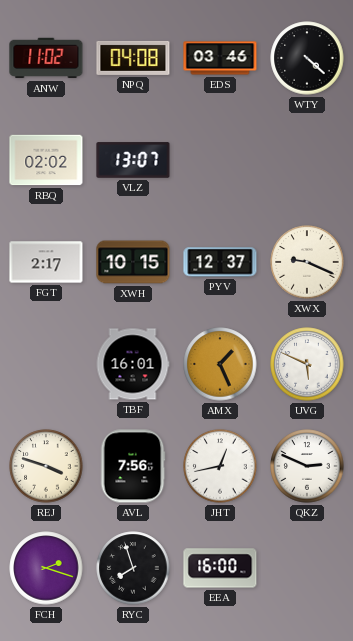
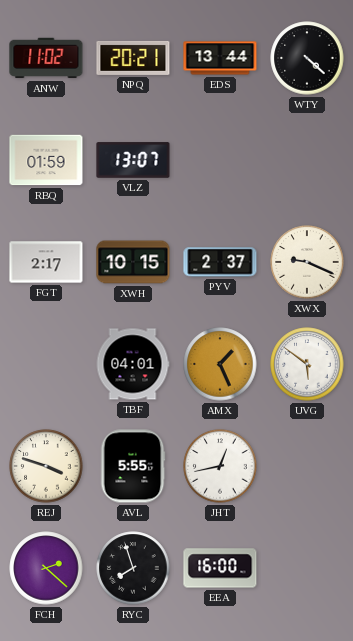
NPQ: 04:08 -> 20:21
EDS: 03:46 -> 13:44
RBQ: 02:02 -> 01:59
PYV: 12:37 -> 2:37
TBF: 16:01 -> 04:01
UVG: 5:49 -> 5:51
AVL: 7:56 -> 5:55
QKZ: 2:49 -> none
FCH: 2:18 -> 2:22
